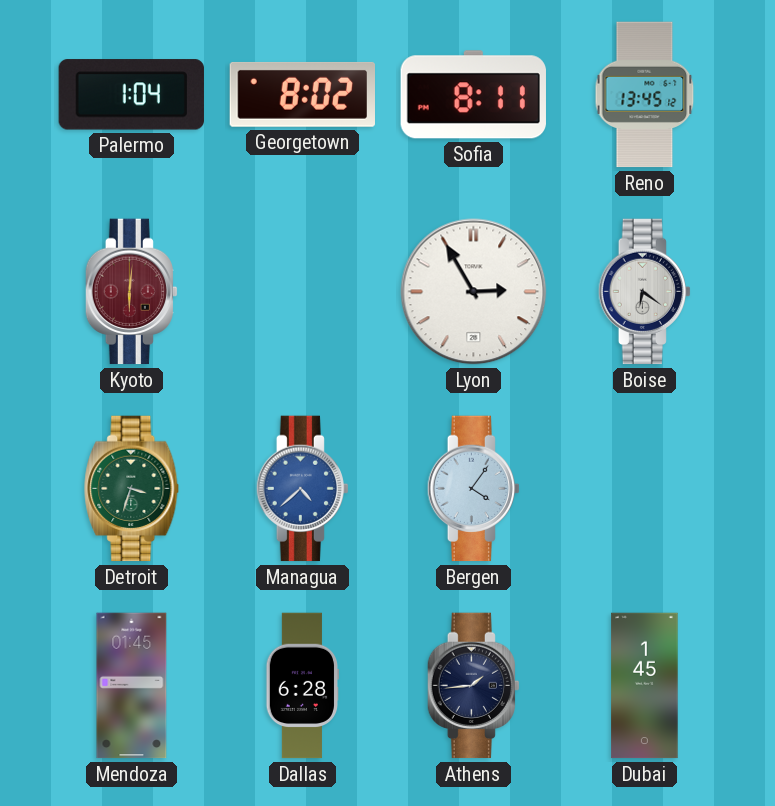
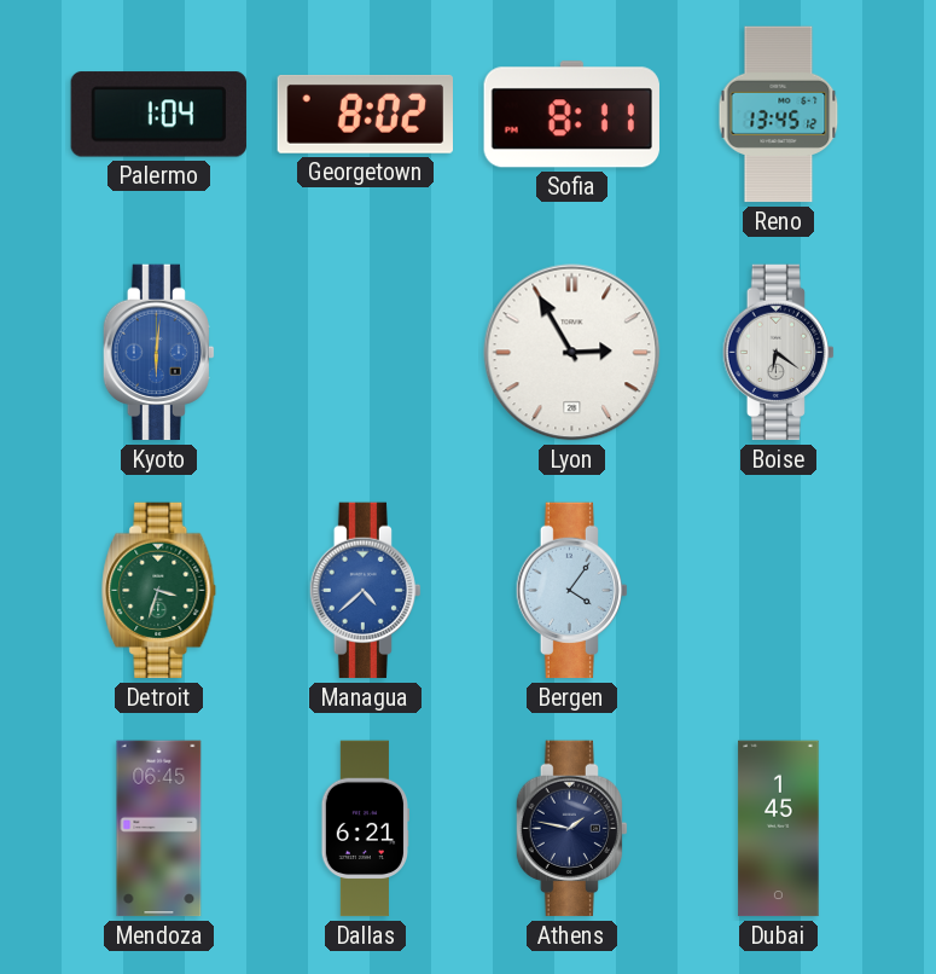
Kyoto dial: burgundy -> blue
Mendoza: 01:45 -> 06:45
Dallas: 6:28 -> 6:21
Athens: 1:44 -> 1:47
